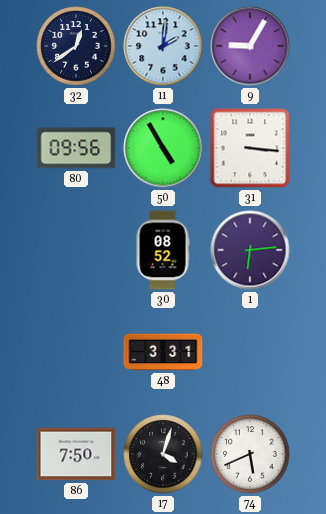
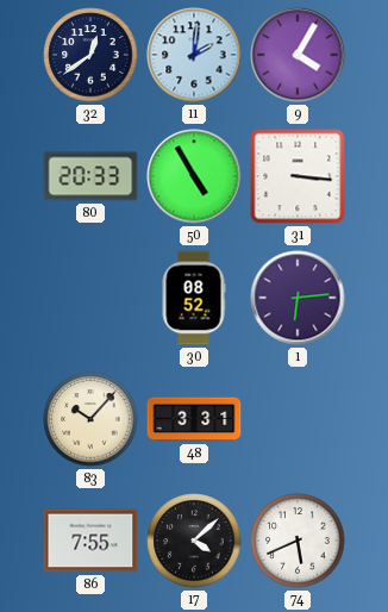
9: 9:05 -> 4:05
80: 09:56 -> 20:33
83: none -> 10:07
86: 7:50 -> 7:55
17: 4:03 -> 4:08
